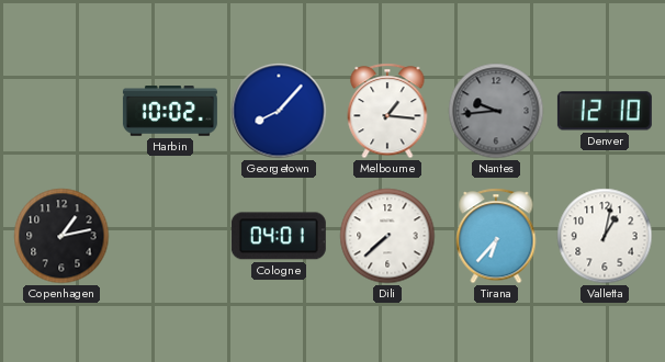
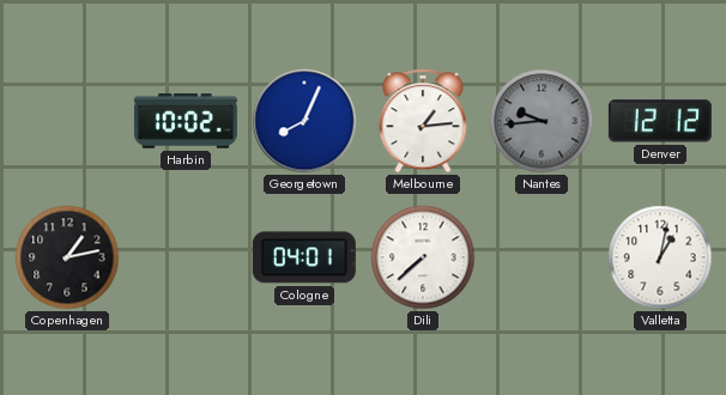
Georgetown: 8:07 -> 8:04
Melbourne: 1:16 -> 1:14
Denver: 12:10 -> 12:12
Tirana: 6:37 -> none
